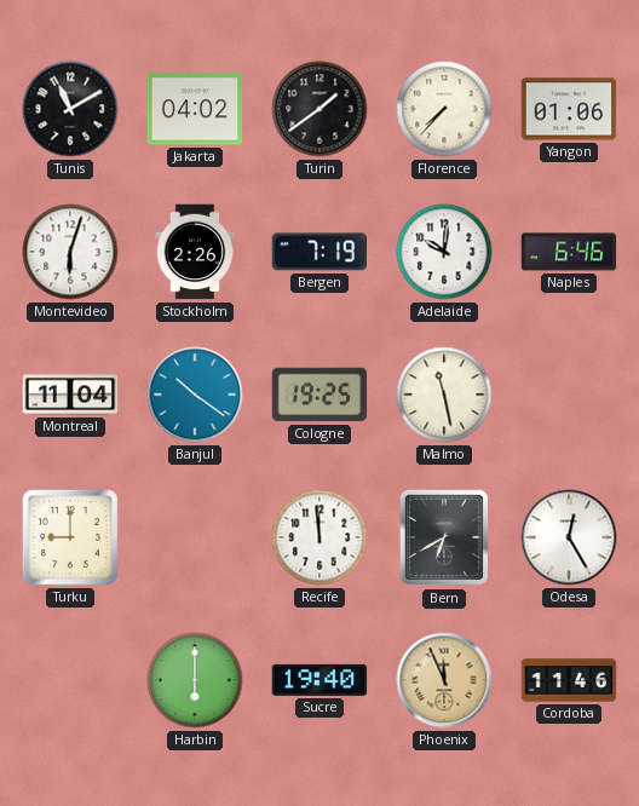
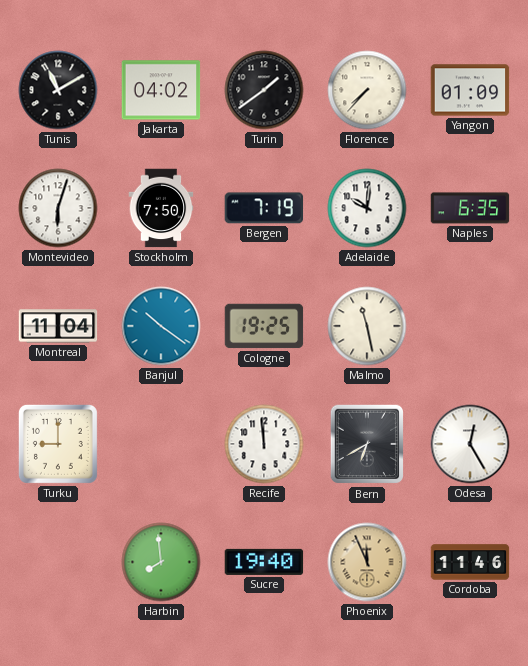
Yangon: 01:06 -> 01:09
Stockholm: 2:26 -> 7:50
Naples: 6:46 -> 6:35
Harbin: 6:00 -> 7:59
